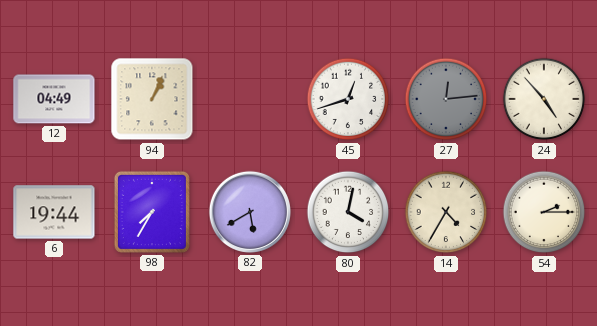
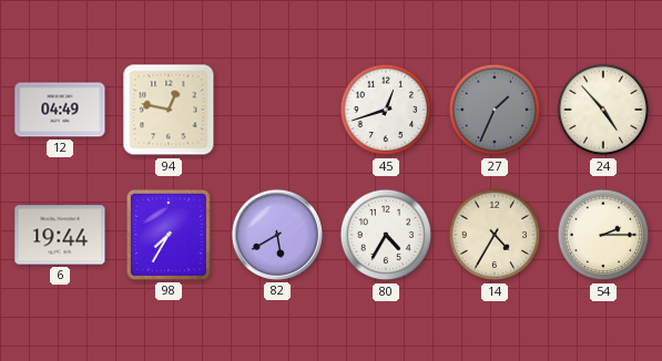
94: 1:04 -> 12:47
27: 12:14 -> 1:34
80: 4:02 -> 4:35
